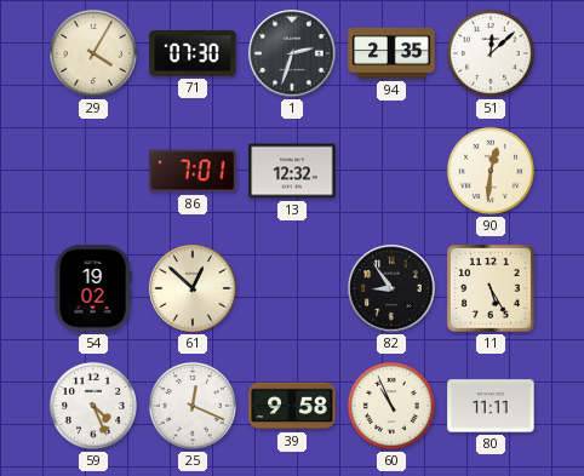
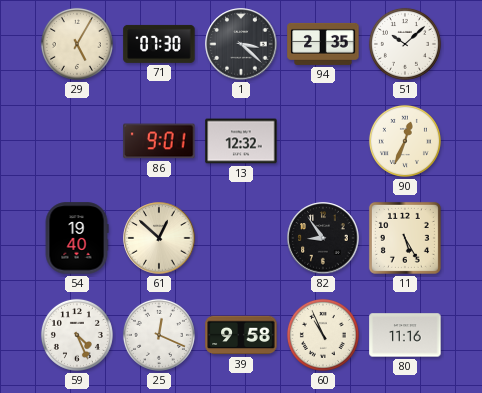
29: 4:05 -> 5:05
1: 2:33 -> 3:22
51: 12:08 -> 10:08
86: 7:01 -> 9:01
90: 12:31 -> 12:34
54: 19:02 -> 19:40
80: 11:11 -> 11:16
